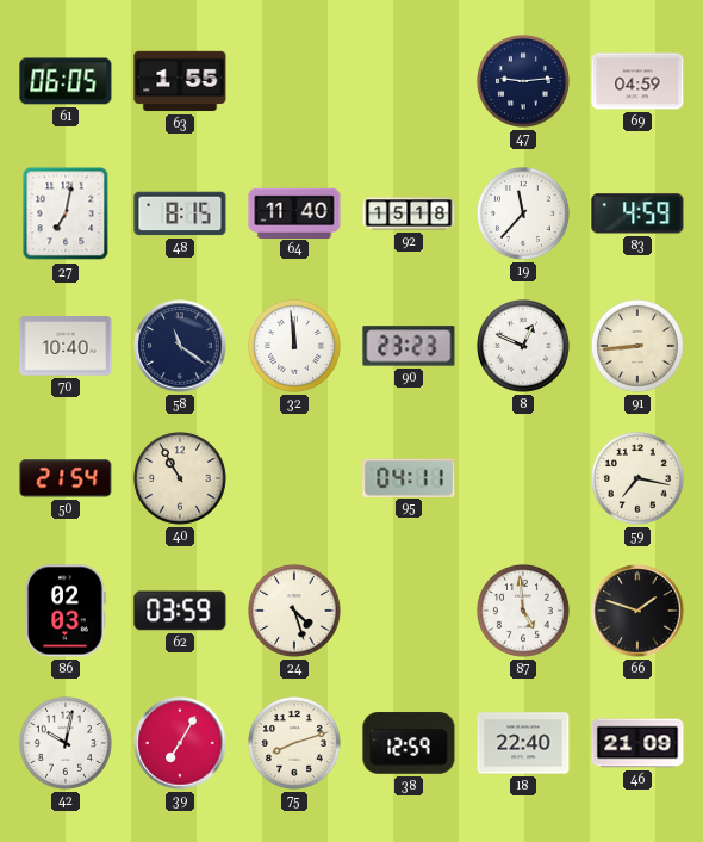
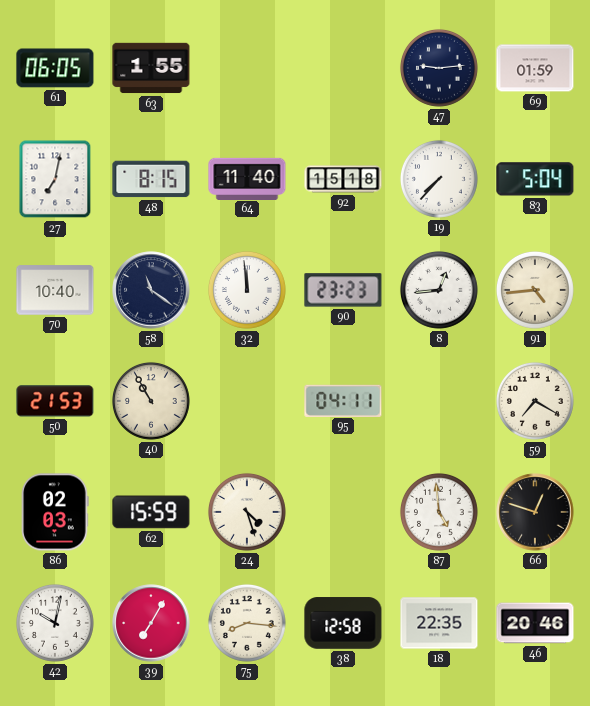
69: 04:59 -> 01:59
19: 11:37 -> 7:37
83: 4:59 -> 5:04
8: 12:49 -> 12:44
91: 8:44 -> 4:44
50: 21:54 -> 21:53
59: 7:17 -> 7:20
62: 03:59 -> 15:59
66: 1:48 -> 12:48
75: 8:12 -> 8:16
38: 12:59 -> 12:58
18: 22:40 -> 22:35
46: 21:09 -> 20:46
